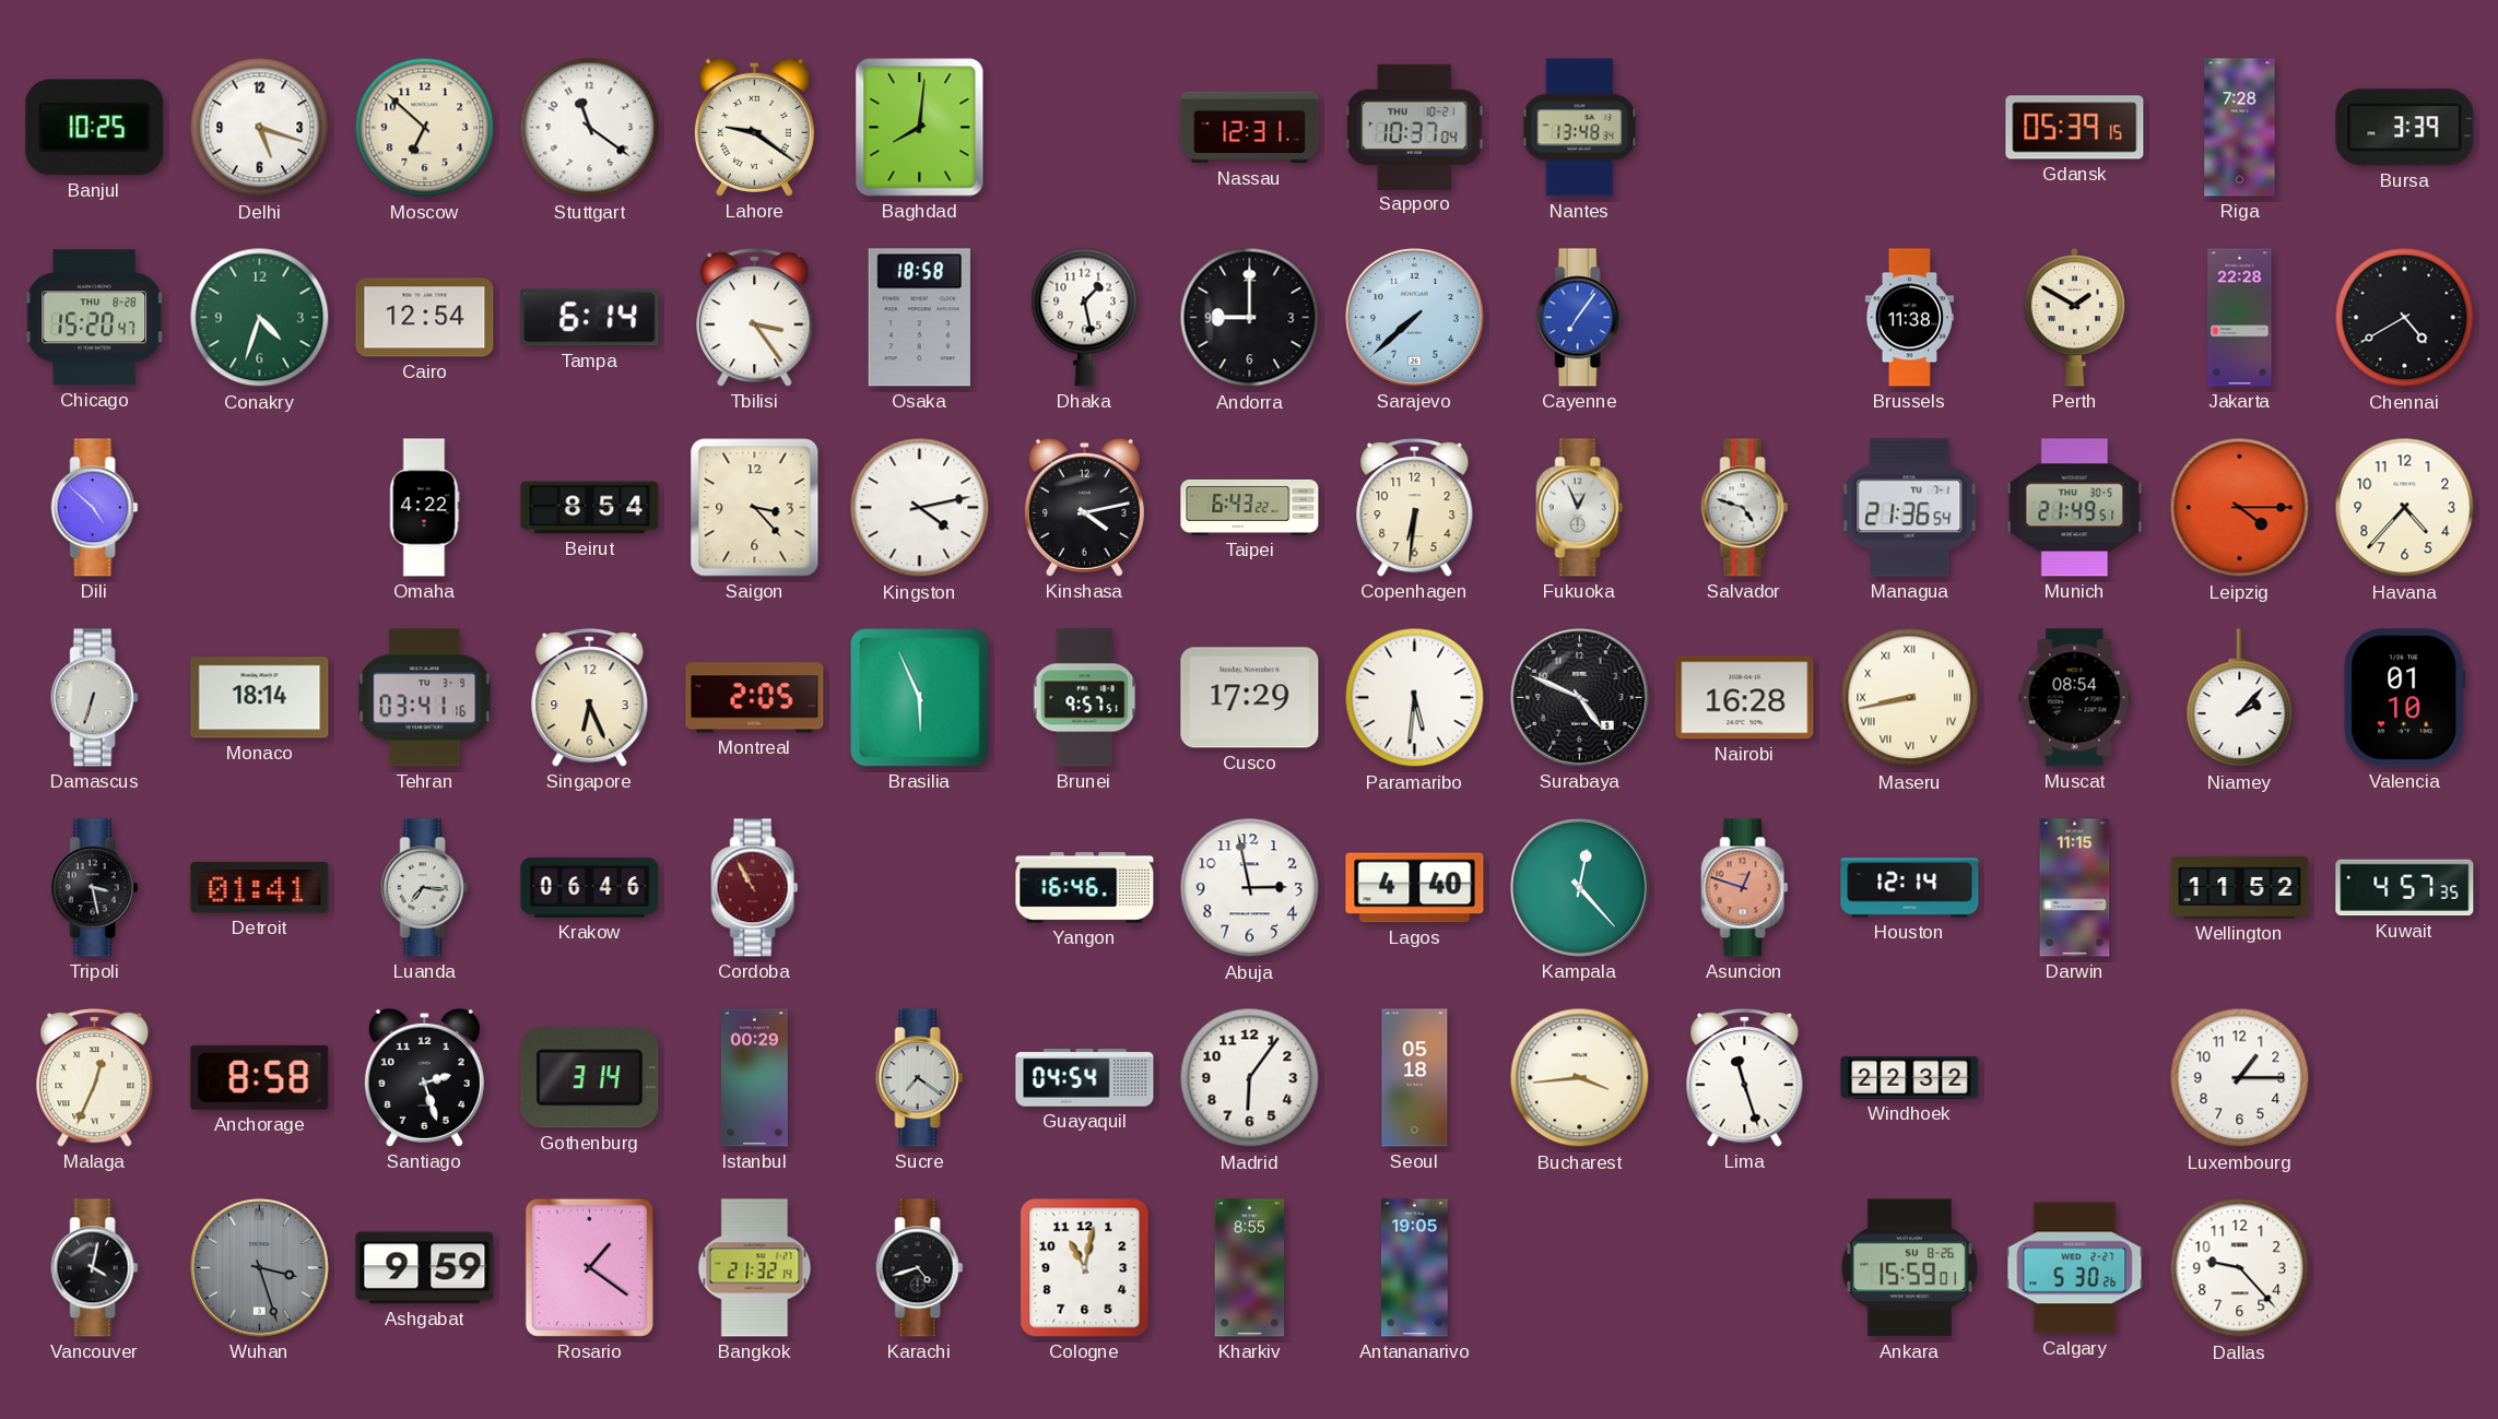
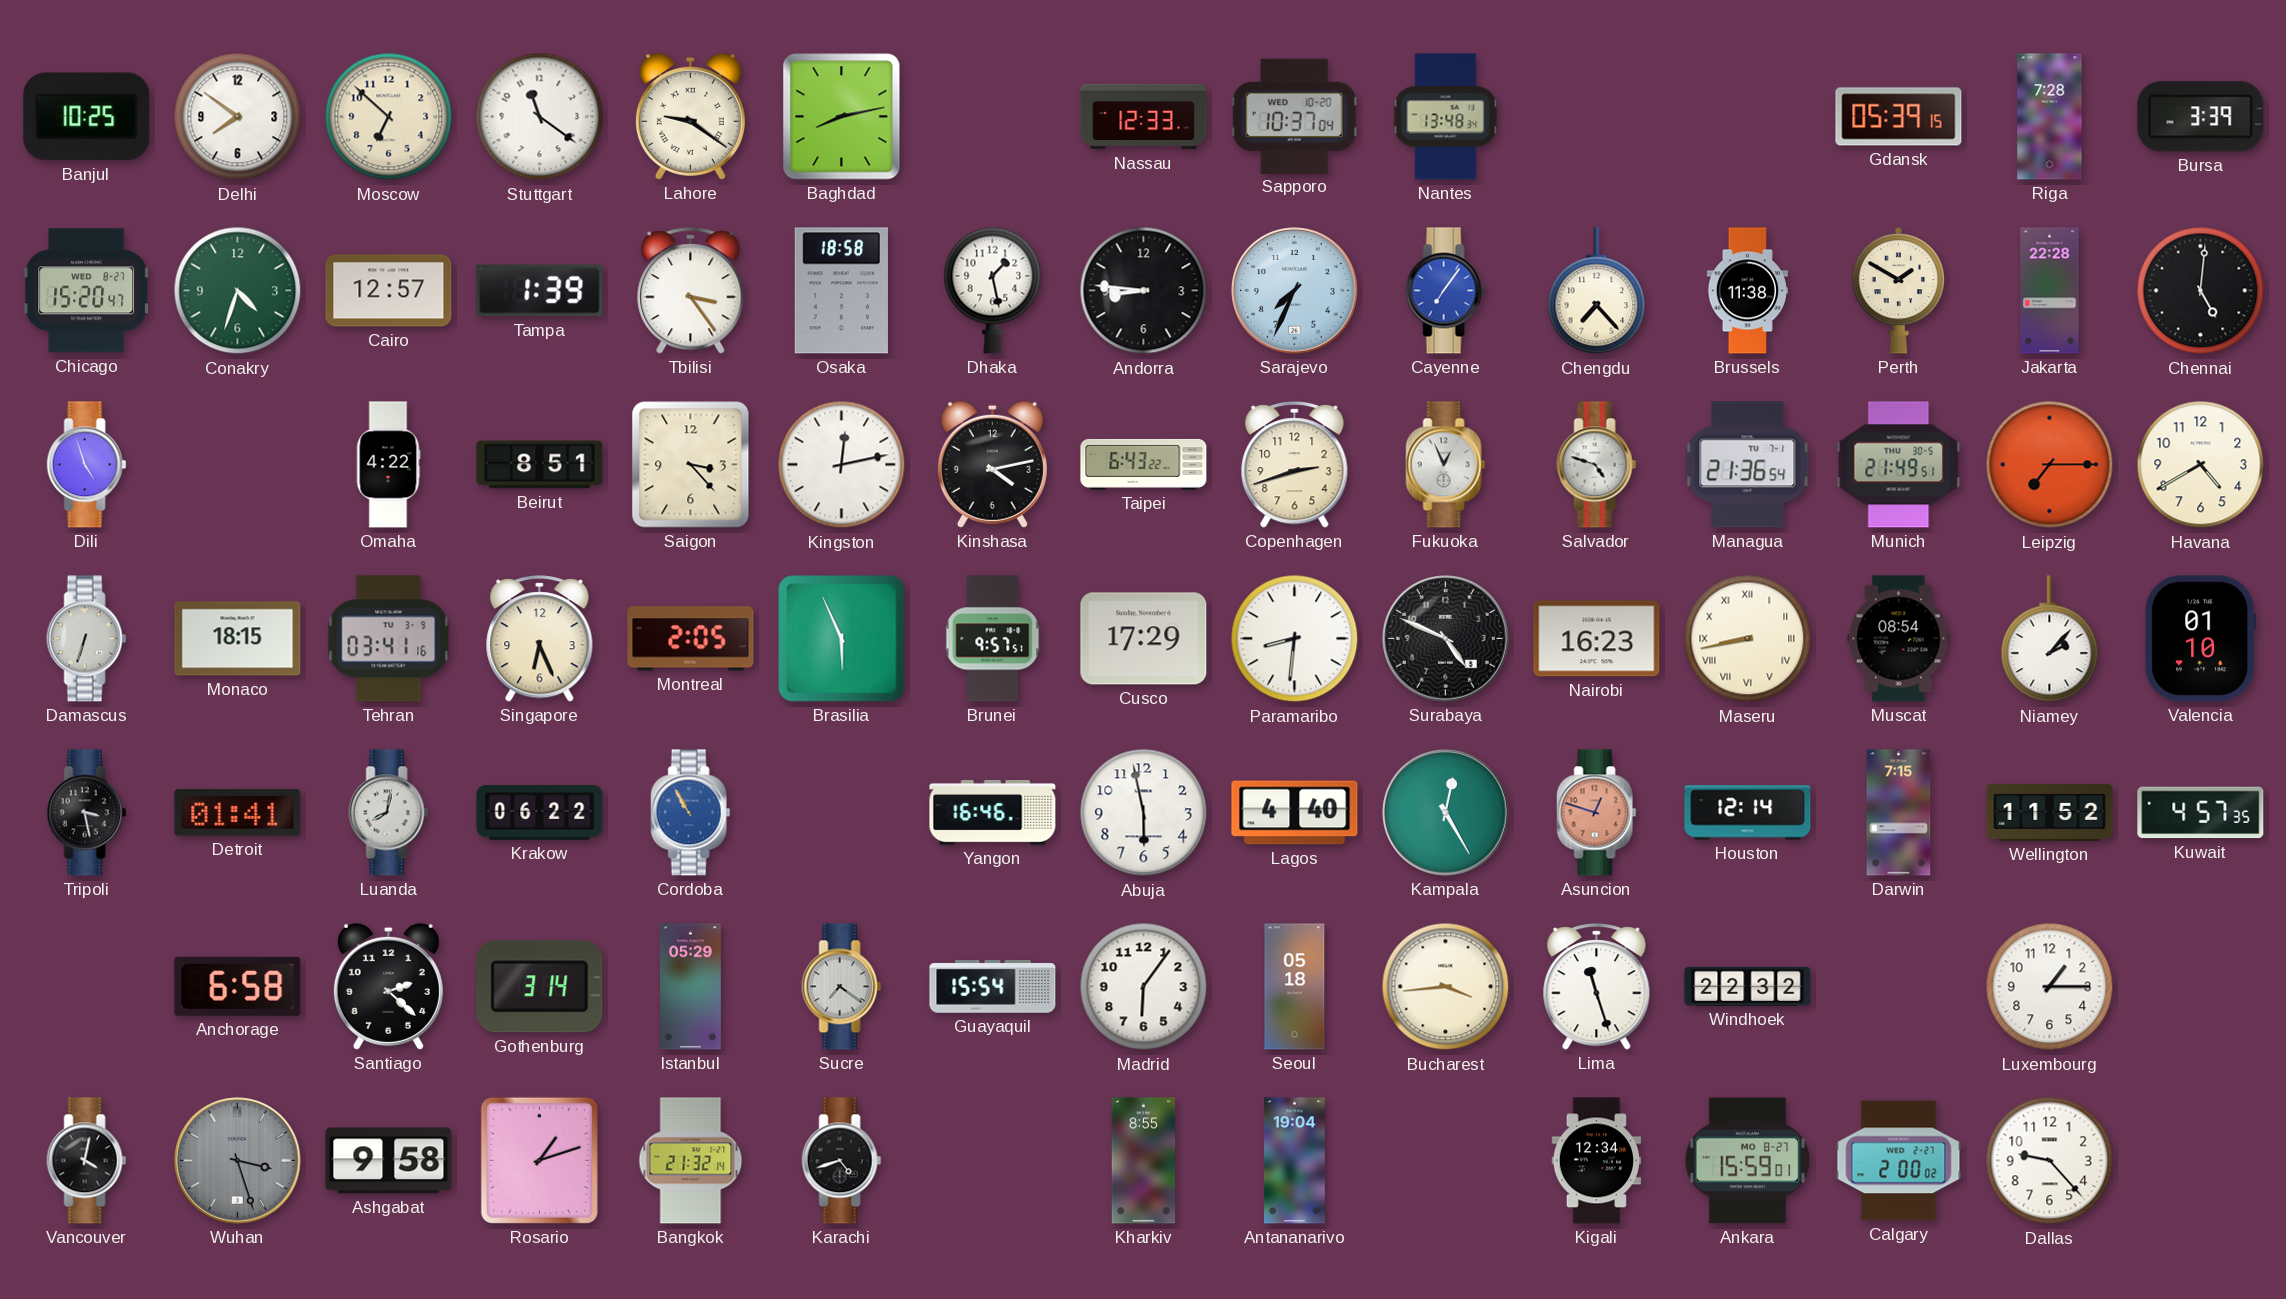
Delhi: 5:18 -> 7:51
Baghdad: 8:01 -> 8:13
Nassau: 12:31 -> 12:33
Sapporo date: THU 10-21 -> WED 10-20
Chicago date: THU 8-28 -> WED 8-27
Cairo: 12:54 -> 12:57
Tampa: 6:14 -> 1:39
Andorra: 9:00 -> 8:46
Sarajevo: 7:38 -> 7:34
Chengdu: none -> 7:23
Chennai: 4:40 -> 5:01
Dili: 4:52 -> 4:57
Beirut: 8:54 -> 8:51
Kingston: 4:13 -> 12:13
Copenhagen: 6:31 -> 2:42
Leipzig: 4:15 -> 7:15
Havana: 4:37 -> 4:40
Monaco: 18:14 -> 18:15
Paramaribo: 5:31 -> 8:31
Nairobi: 16:28 -> 16:23
Luanda: 7:16 -> 8:02
Krakow: 06:46 -> 06:22
Cordoba dial: burgundy -> blue
Abuja: 2:58 -> 5:58
Kampala: 12:23 -> 12:25
Darwin: 11:15 -> 7:15
Malaga: 12:34 -> none
Anchorage: 8:58 -> 6:58
Santiago: 2:27 -> 2:22
Istanbul: 00:29 -> 05:29
Guayaquil: 04:54 -> 15:54
Ashgabat: 9:59 -> 9:58
Rosario: 1:21 -> 1:12
Cologne: 11:02 -> none
Antananarivo: 19:05 -> 19:04
Kigali: none -> 12:34
Ankara date: SU 8-26 -> MO 8-27
Calgary: 5:30 -> 2:00
